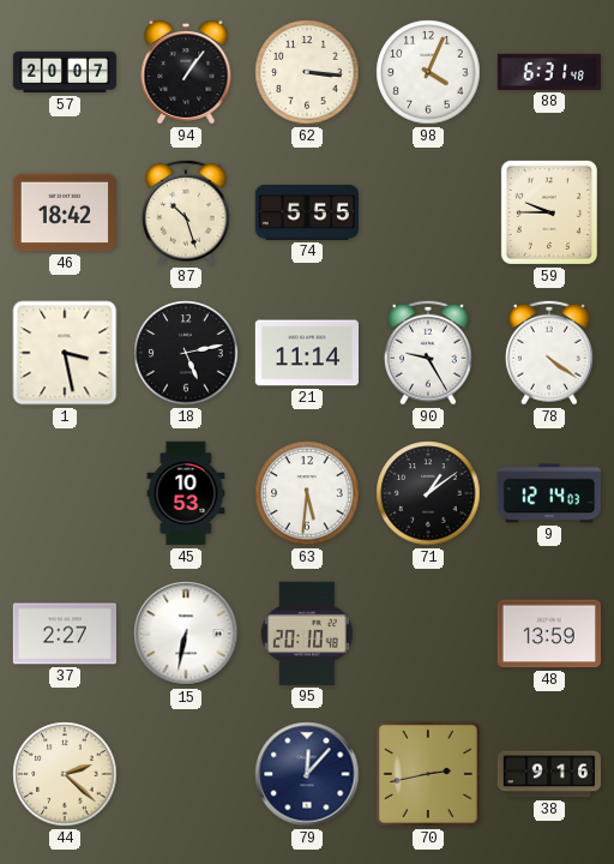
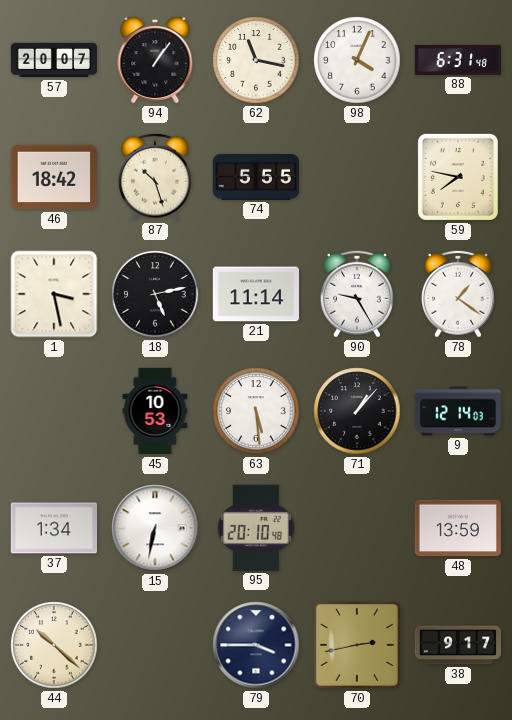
62: 3:16 -> 11:17
59: 9:45 -> 7:47
78: 4:21 -> 1:21
63: 5:31 -> 5:29
71: 1:09 -> 1:07
37: 2:27 -> 1:34
44: 2:22 -> 10:22
79: 12:07 -> 3:45
38: 9:16 -> 9:17
